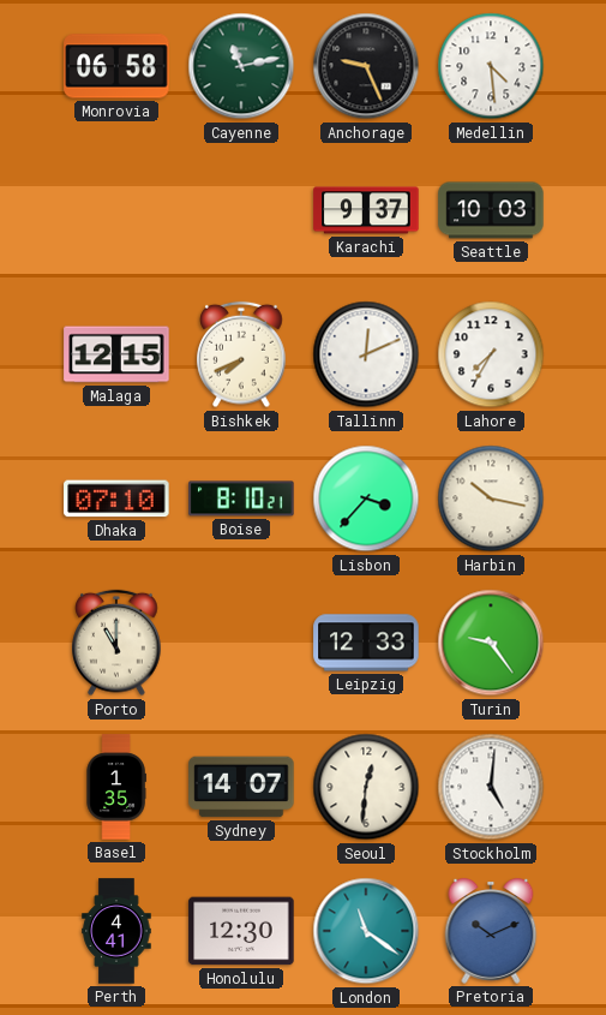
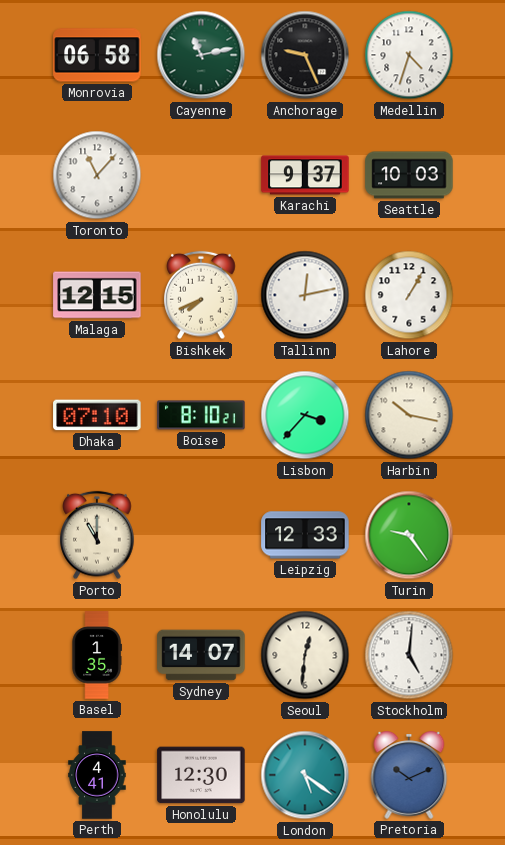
Medellin: 4:29 -> 4:33
Toronto: none -> 11:07
Tallinn: 12:11 -> 12:13
Lahore: 7:35 -> 1:05
London: 11:21 -> 5:21
